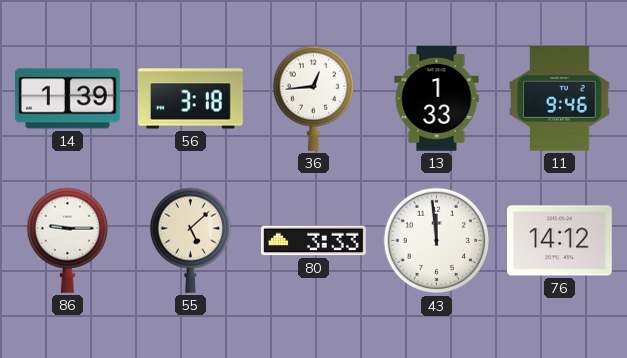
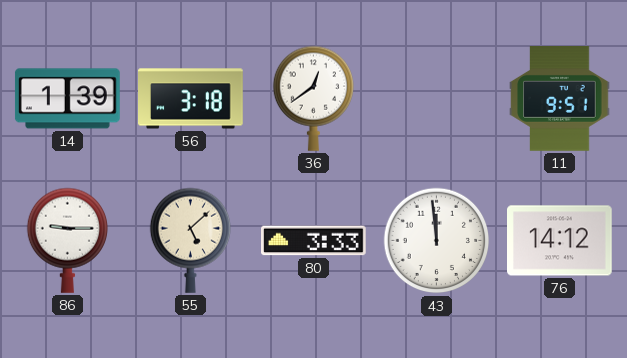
36: 12:44 -> 12:39
13: 1:33 -> none
11: 9:46 -> 9:51
